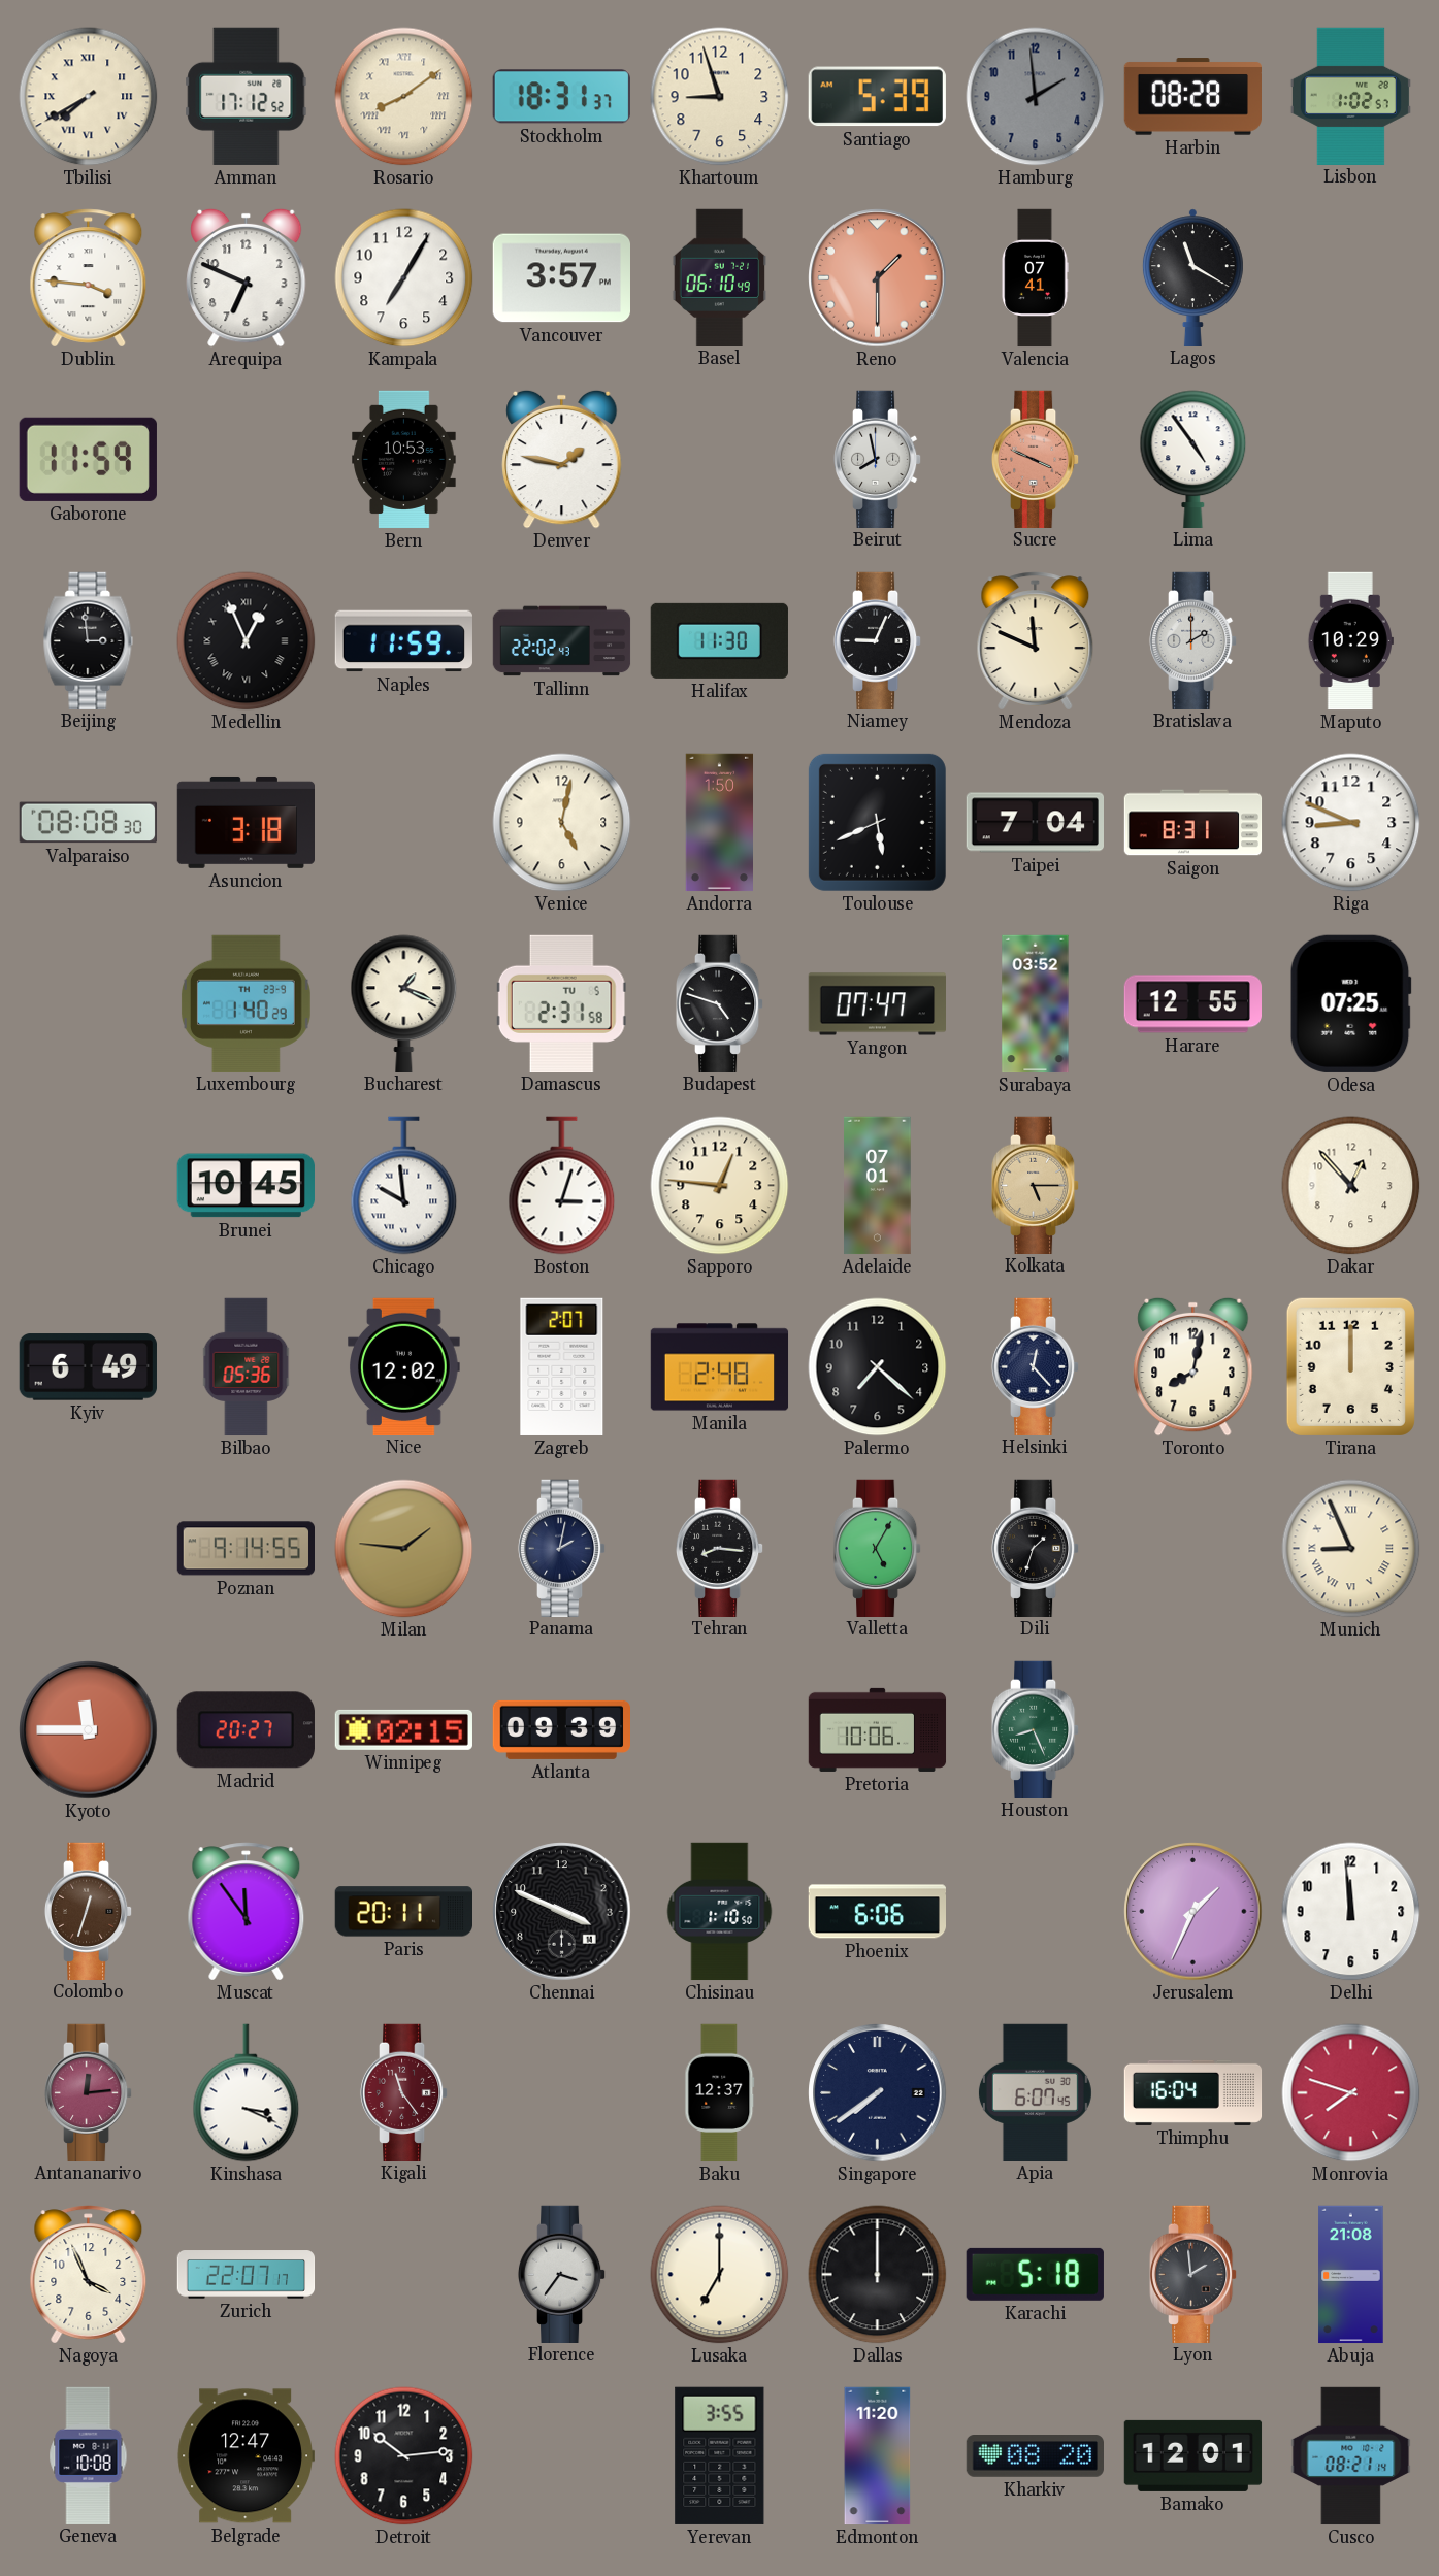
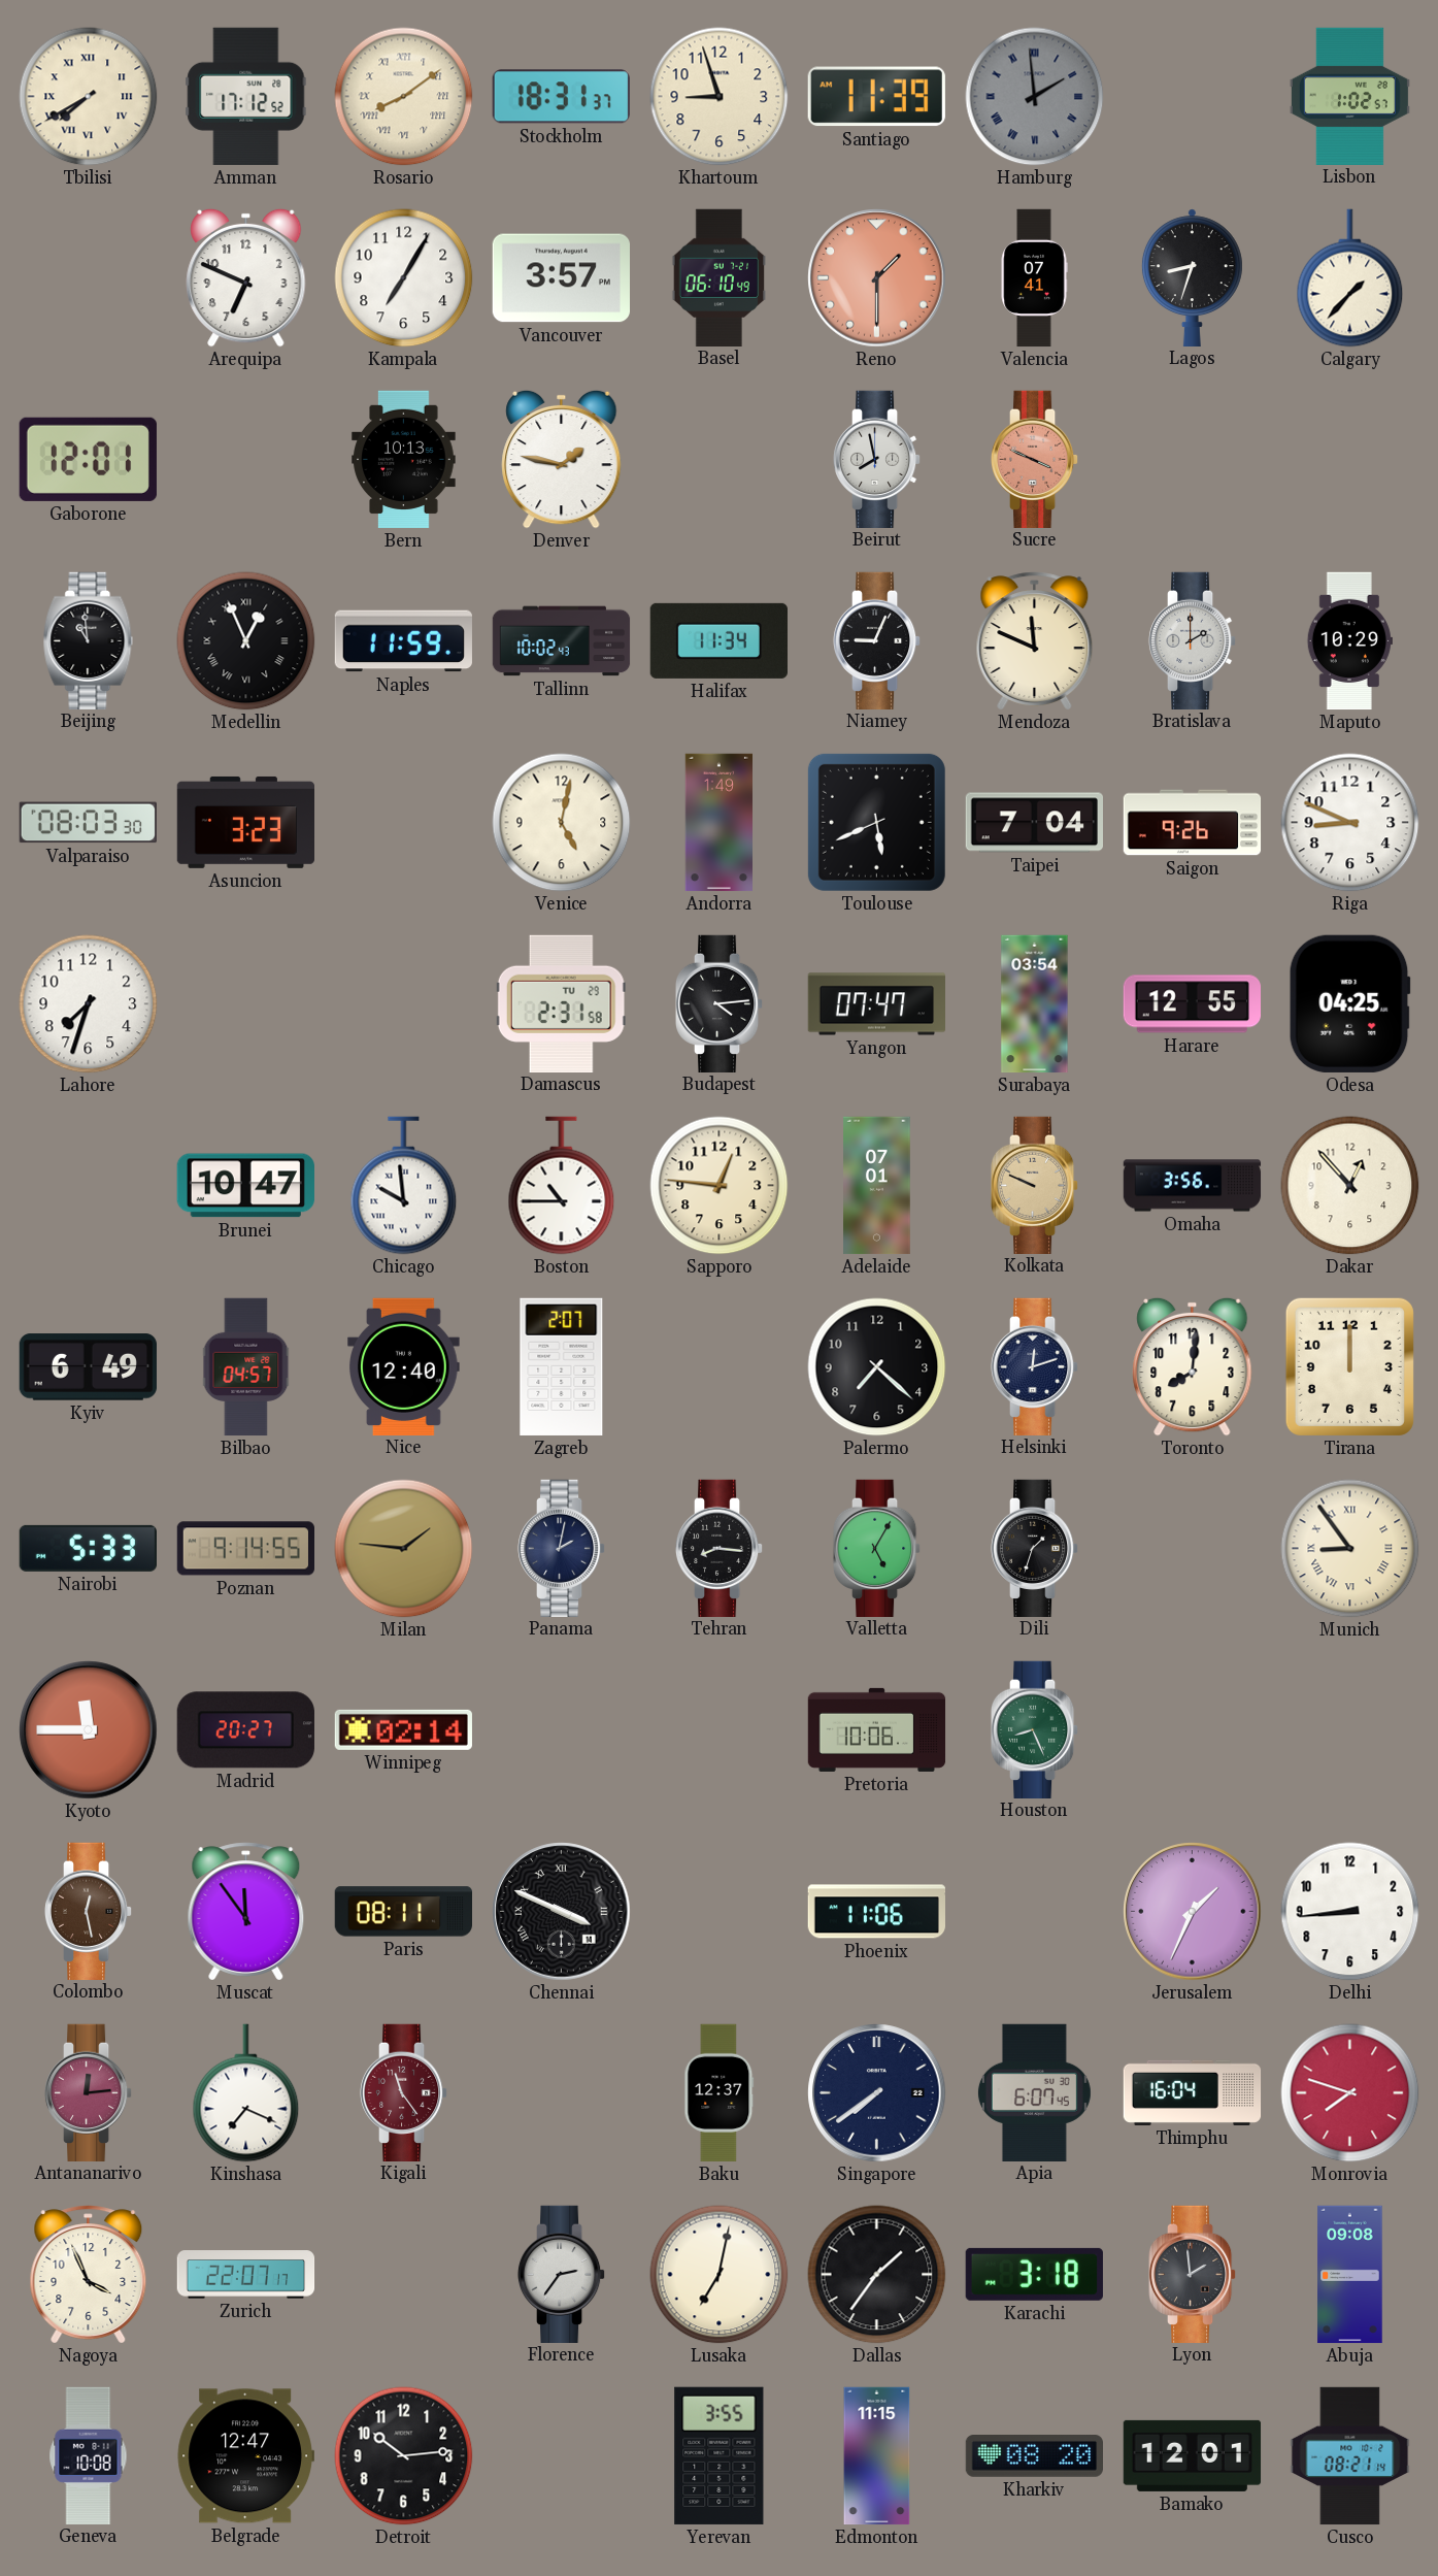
Santiago: 5:39 -> 11:39
Hamburg numerals: Arabic -> Roman
Harbin: 08:28 -> none
Dublin: 3:46 -> none
Lagos: 11:20 -> 8:33
Calgary: none -> 1:37
Gaborone: 11:59 -> 12:01
Bern: 10:53 -> 10:13
Lima: 4:54 -> none
Beijing: 2:59 -> 10:59
Tallinn: 22:02 -> 10:02
Halifax: 11:30 -> 11:34
Valparaiso: 08:08 -> 08:03
Asuncion: 3:18 -> 3:23
Andorra: 1:50 -> 1:49
Saigon: 8:31 -> 9:26
Lahore: none -> 7:33
Luxembourg: 1:40 -> none
Bucharest: 1:19 -> none
Damascus date: TU 5 -> TU 29
Budapest: 4:48 -> 4:14
Surabaya: 03:52 -> 03:54
Odesa: 07:25 -> 04:25
Brunei: 10:45 -> 10:47
Boston: 3:03 -> 10:45
Kolkata: 5:15 -> 9:49
Omaha: none -> 3:56
Bilbao: 05:36 -> 04:57
Nice: 12:02 -> 12:40
Manila: 2:48 -> none
Helsinki: 12:23 -> 12:12
Toronto: 8:02 -> 8:01
Nairobi: none -> 5:33
Munich: 8:56 -> 8:54
Winnipeg: 02:15 -> 02:14
Atlanta: 09:39 -> none
Colombo: 12:33 -> 12:28
Paris: 20:11 -> 08:11
Chennai numerals: Arabic -> Roman
Chisinau: 1:10 -> none
Phoenix: 6:06 -> 11:06
Delhi: 11:59 -> 8:44
Kinshasa: 3:19 -> 7:19
Florence: 3:36 -> 2:36
Lusaka: 7:00 -> 7:02
Dallas: 12:00 -> 1:36
Karachi: 5:18 -> 3:18
Abuja: 21:08 -> 09:08
Edmonton: 11:20 -> 11:15
